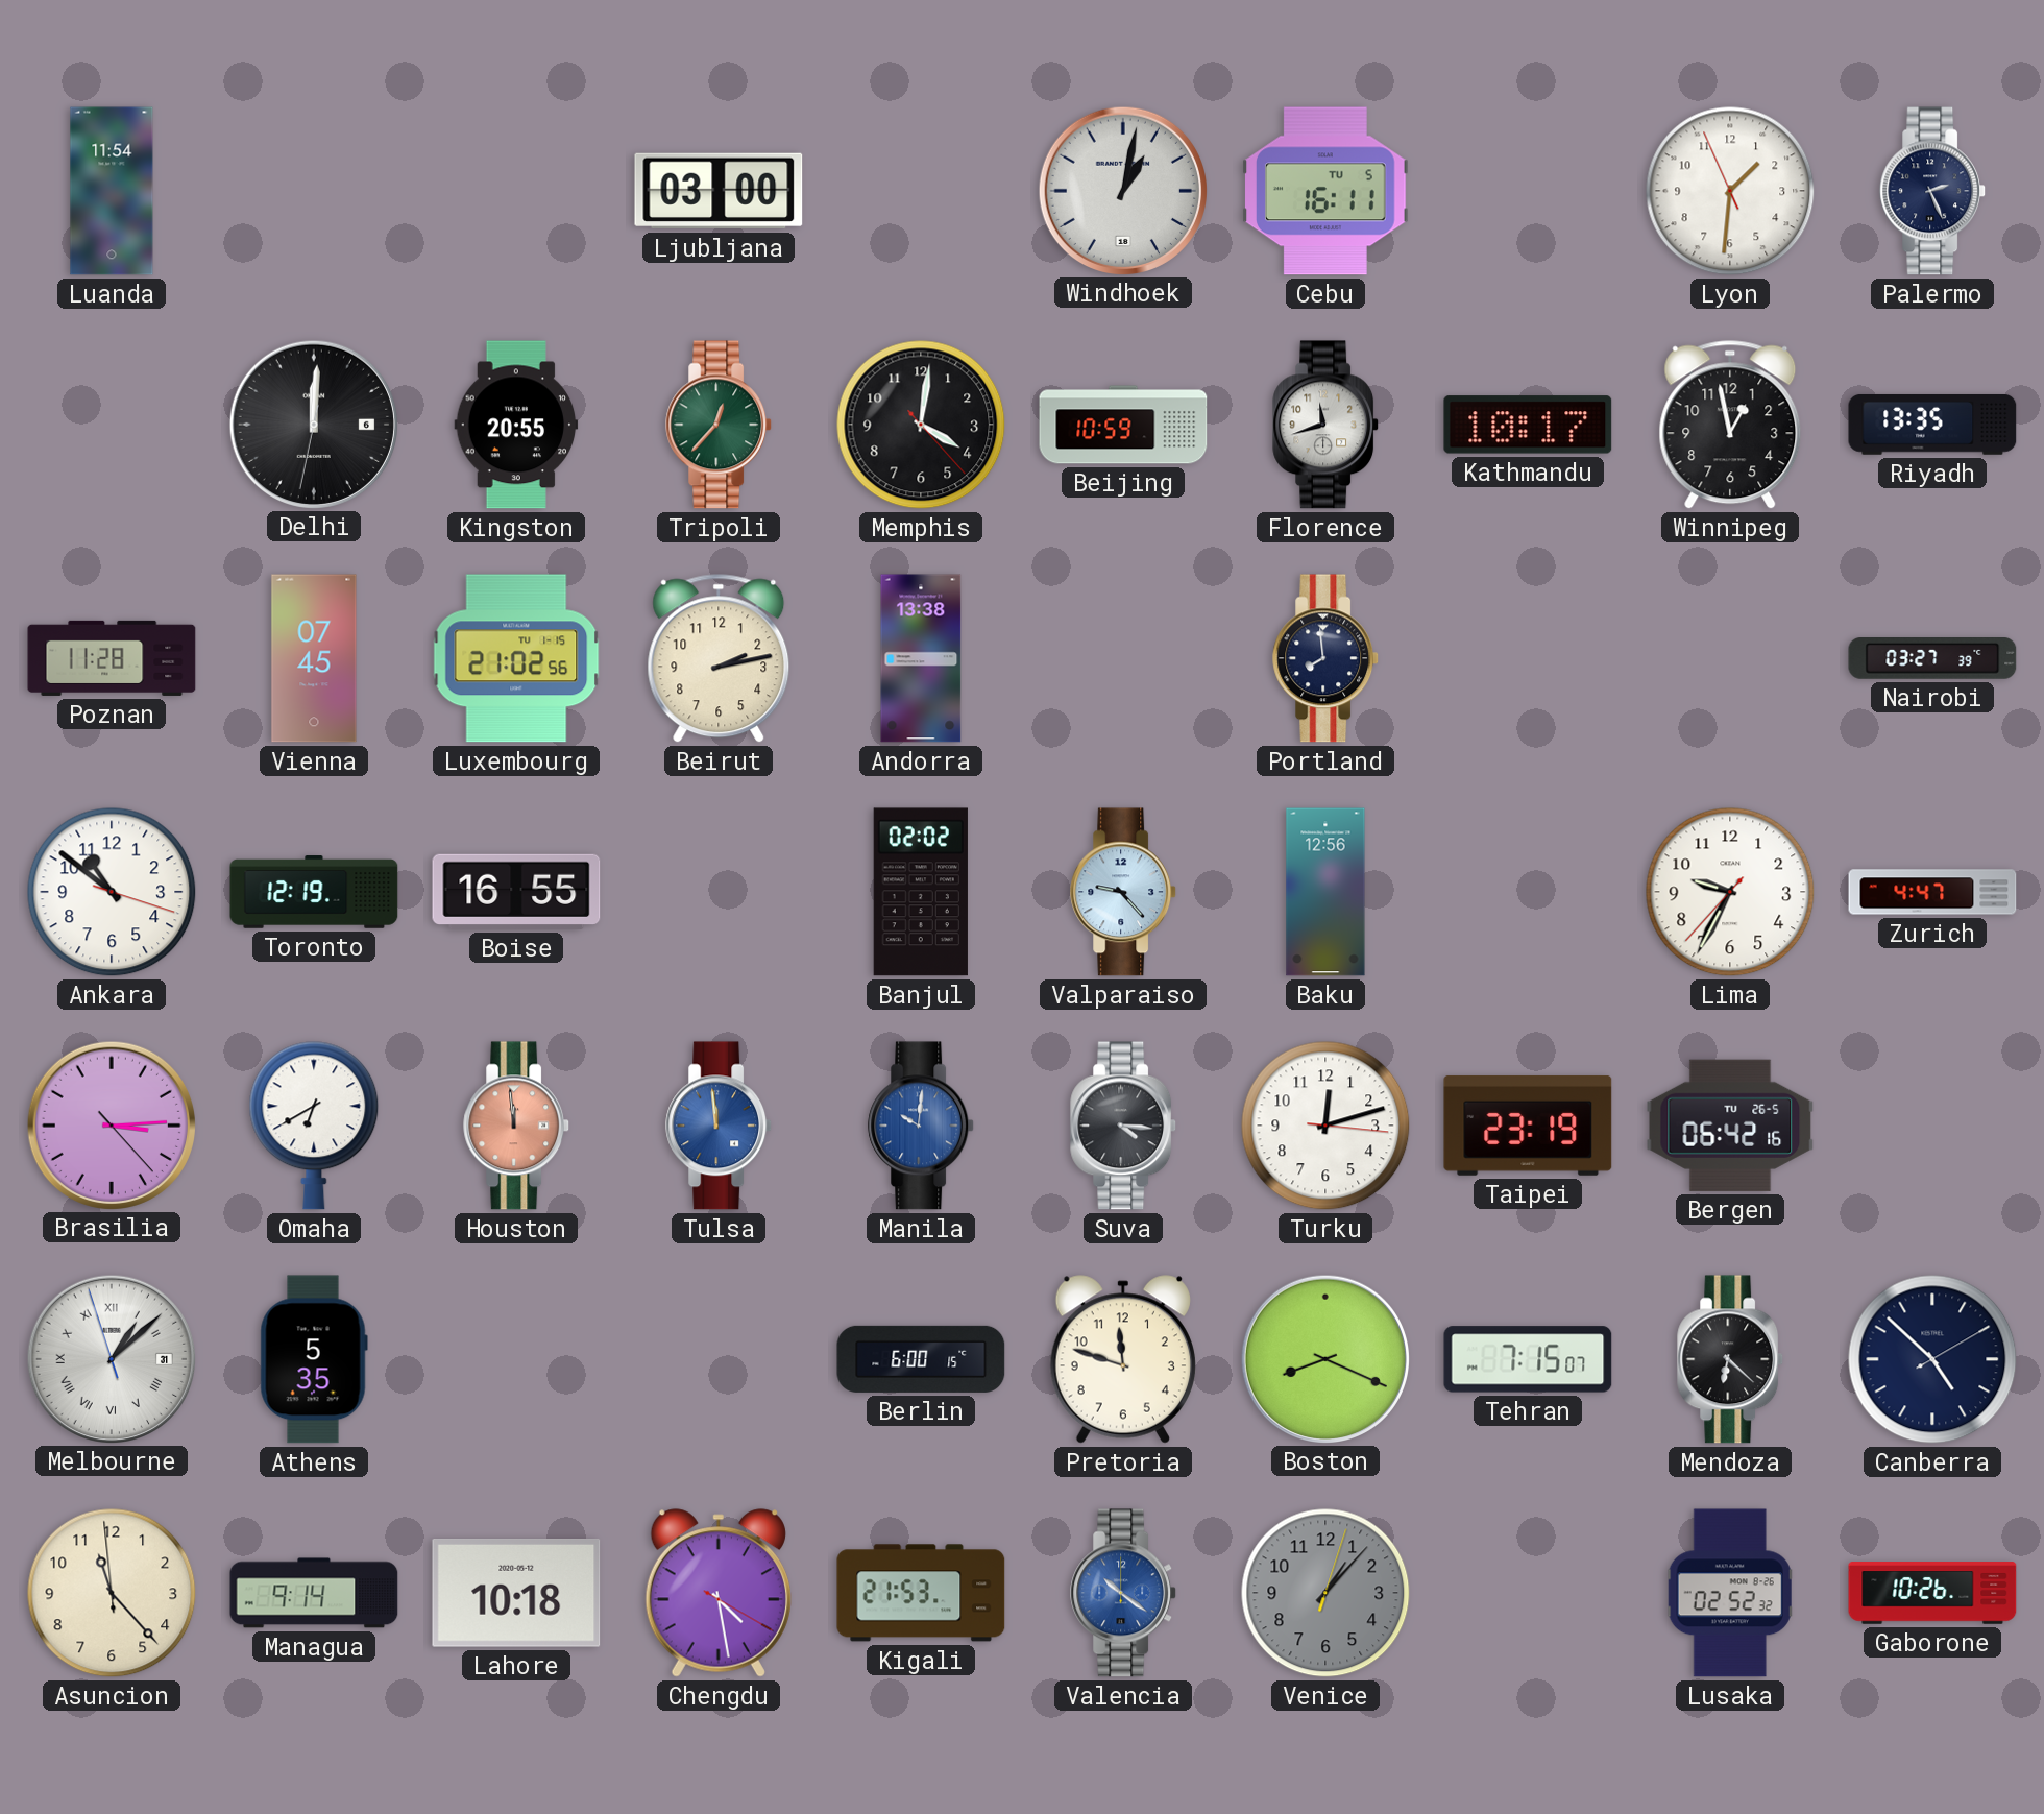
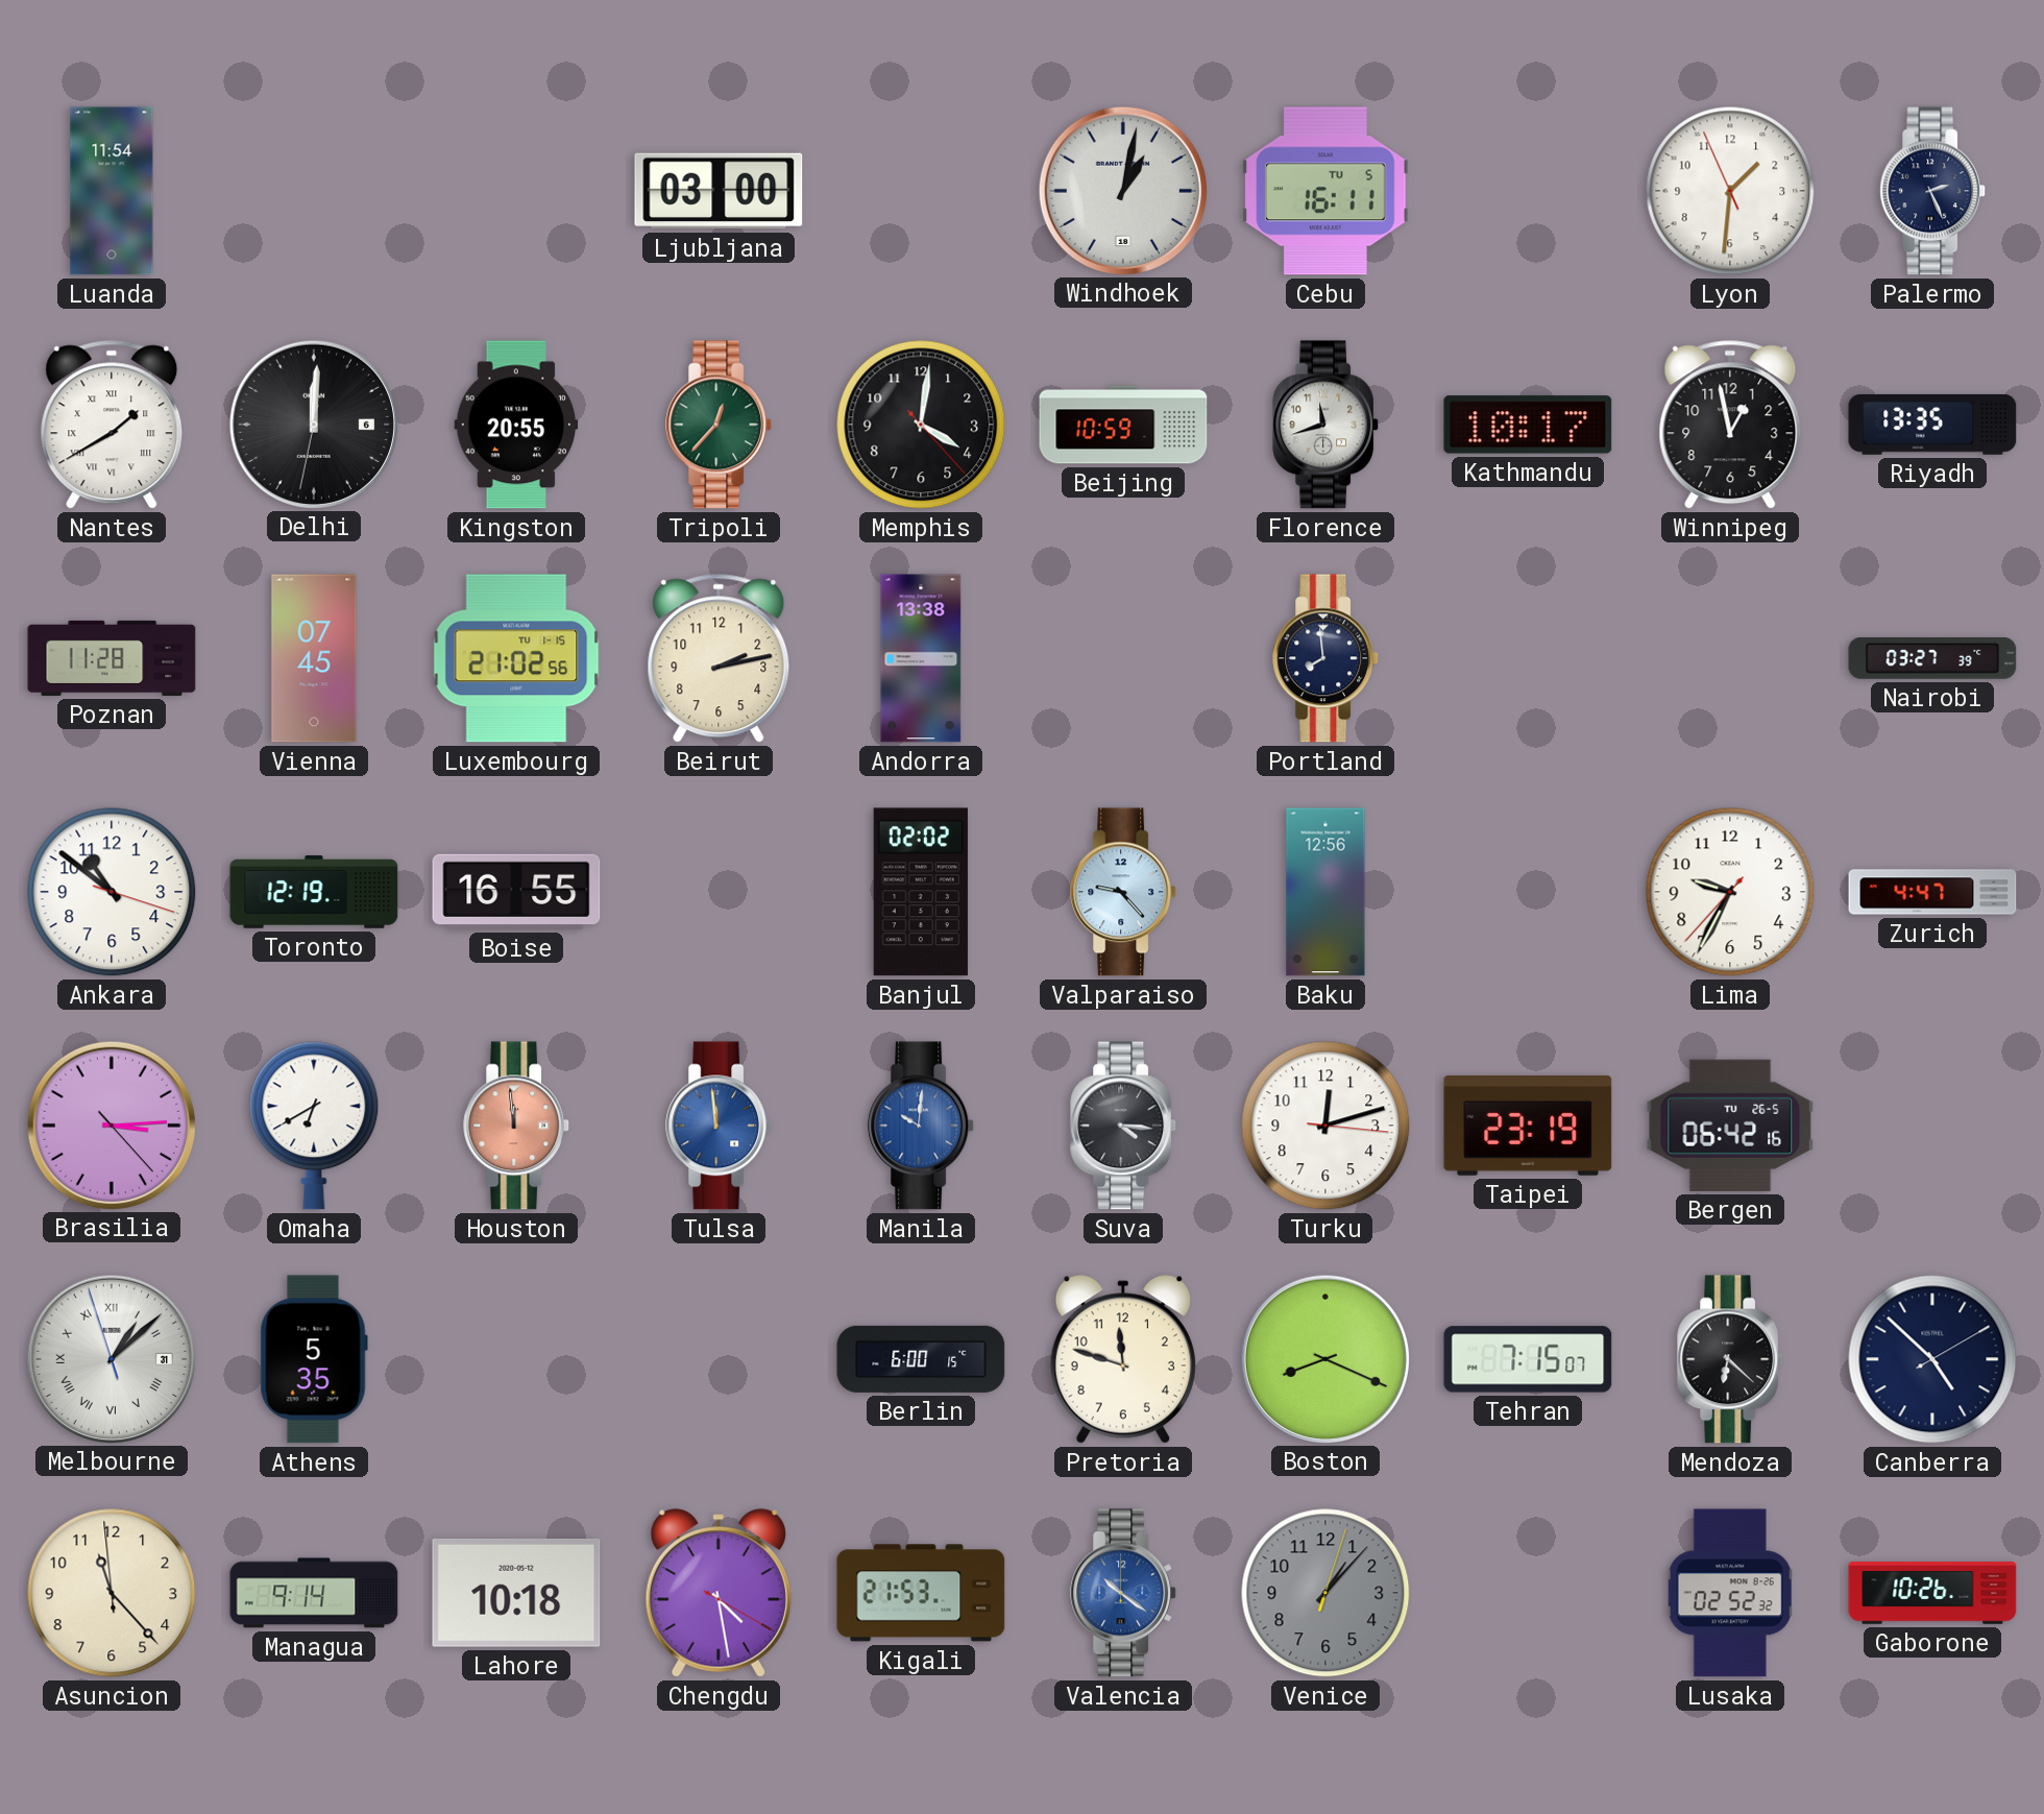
Nantes: none -> 1:40
